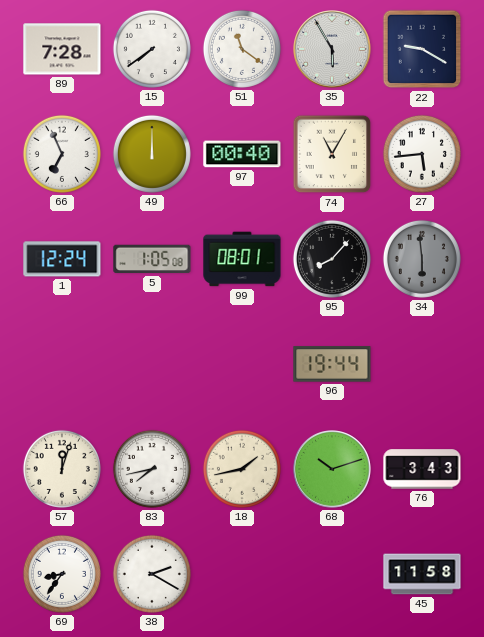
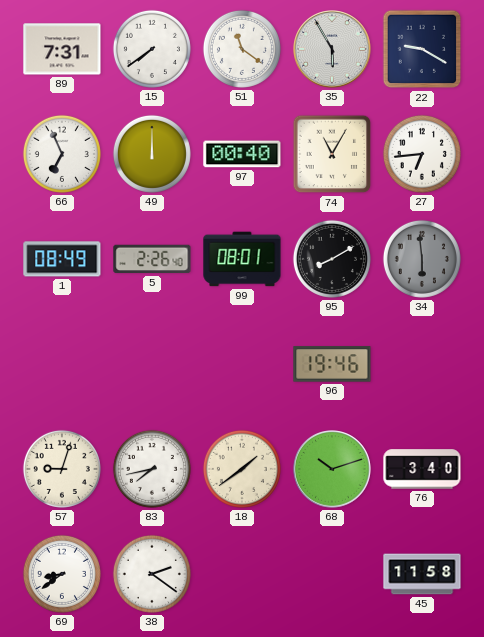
89: 7:28 -> 7:31
27: 5:44 -> 6:44
1: 12:24 -> 08:49
5: 1:05 -> 2:26
95: 8:07 -> 8:10
96: 19:44 -> 19:46
57: 12:03 -> 9:03
18: 1:43 -> 1:39
76: 3:43 -> 3:40
69: 8:36 -> 8:39
38: 2:20 -> 2:21
